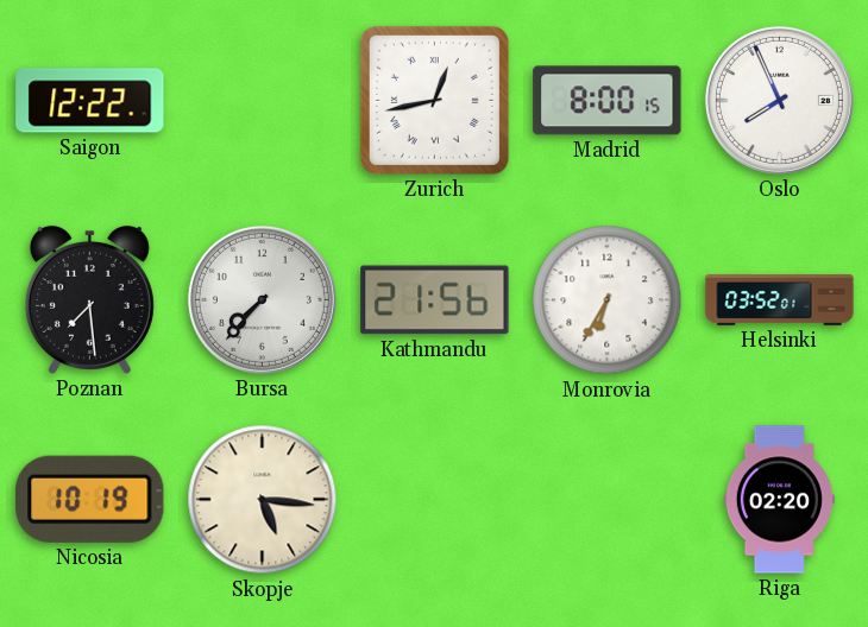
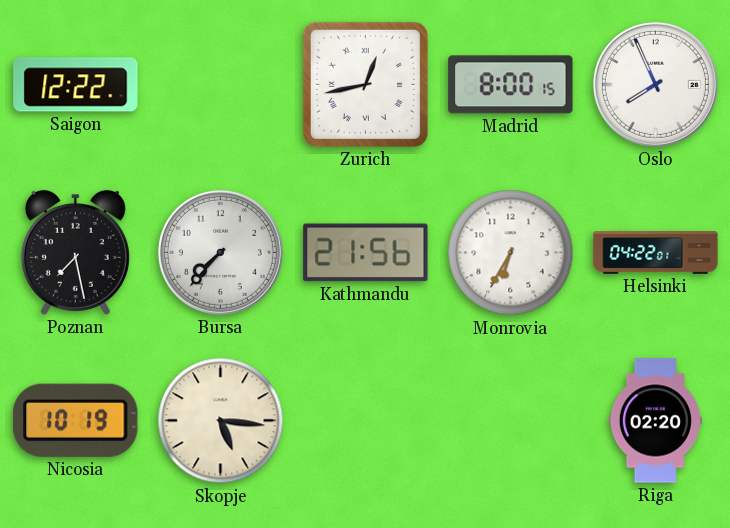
Poznan: 7:29 -> 7:28
Helsinki: 03:52 -> 04:22
